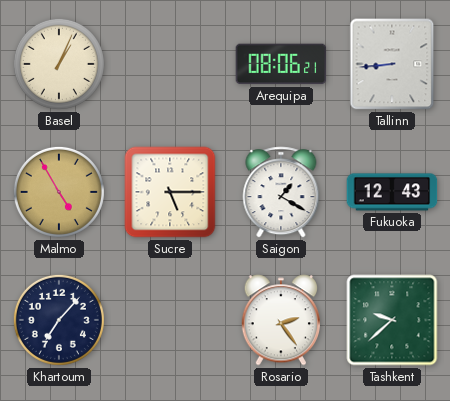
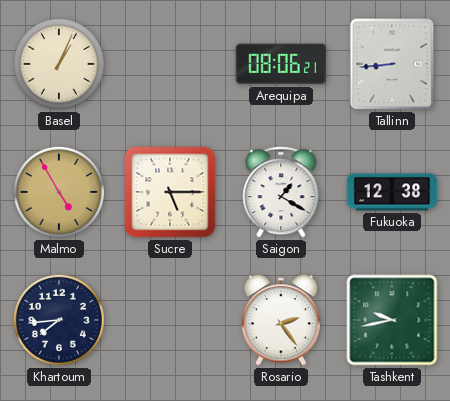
Fukuoka: 12:43 -> 12:38
Khartoum: 7:07 -> 7:44
Tashkent: 9:38 -> 9:43
